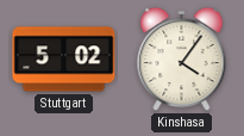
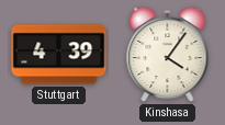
Stuttgart: 5:02 -> 4:39
